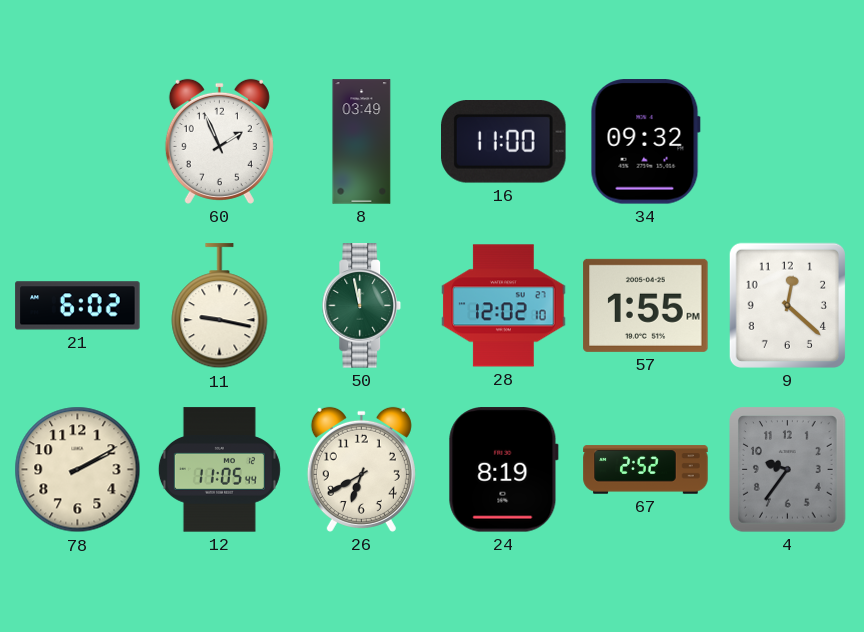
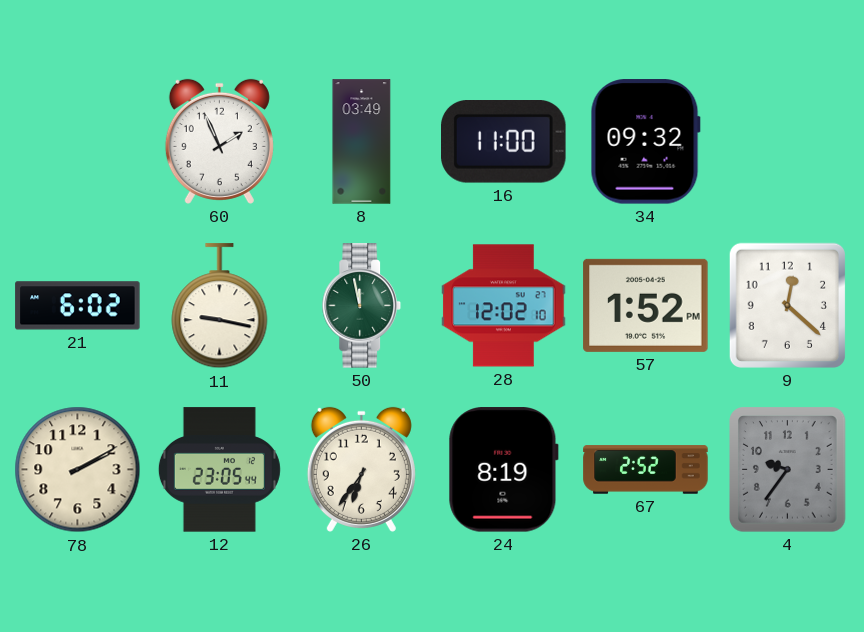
57: 1:55 -> 1:52
12: 11:05 -> 23:05
26: 6:40 -> 6:36
